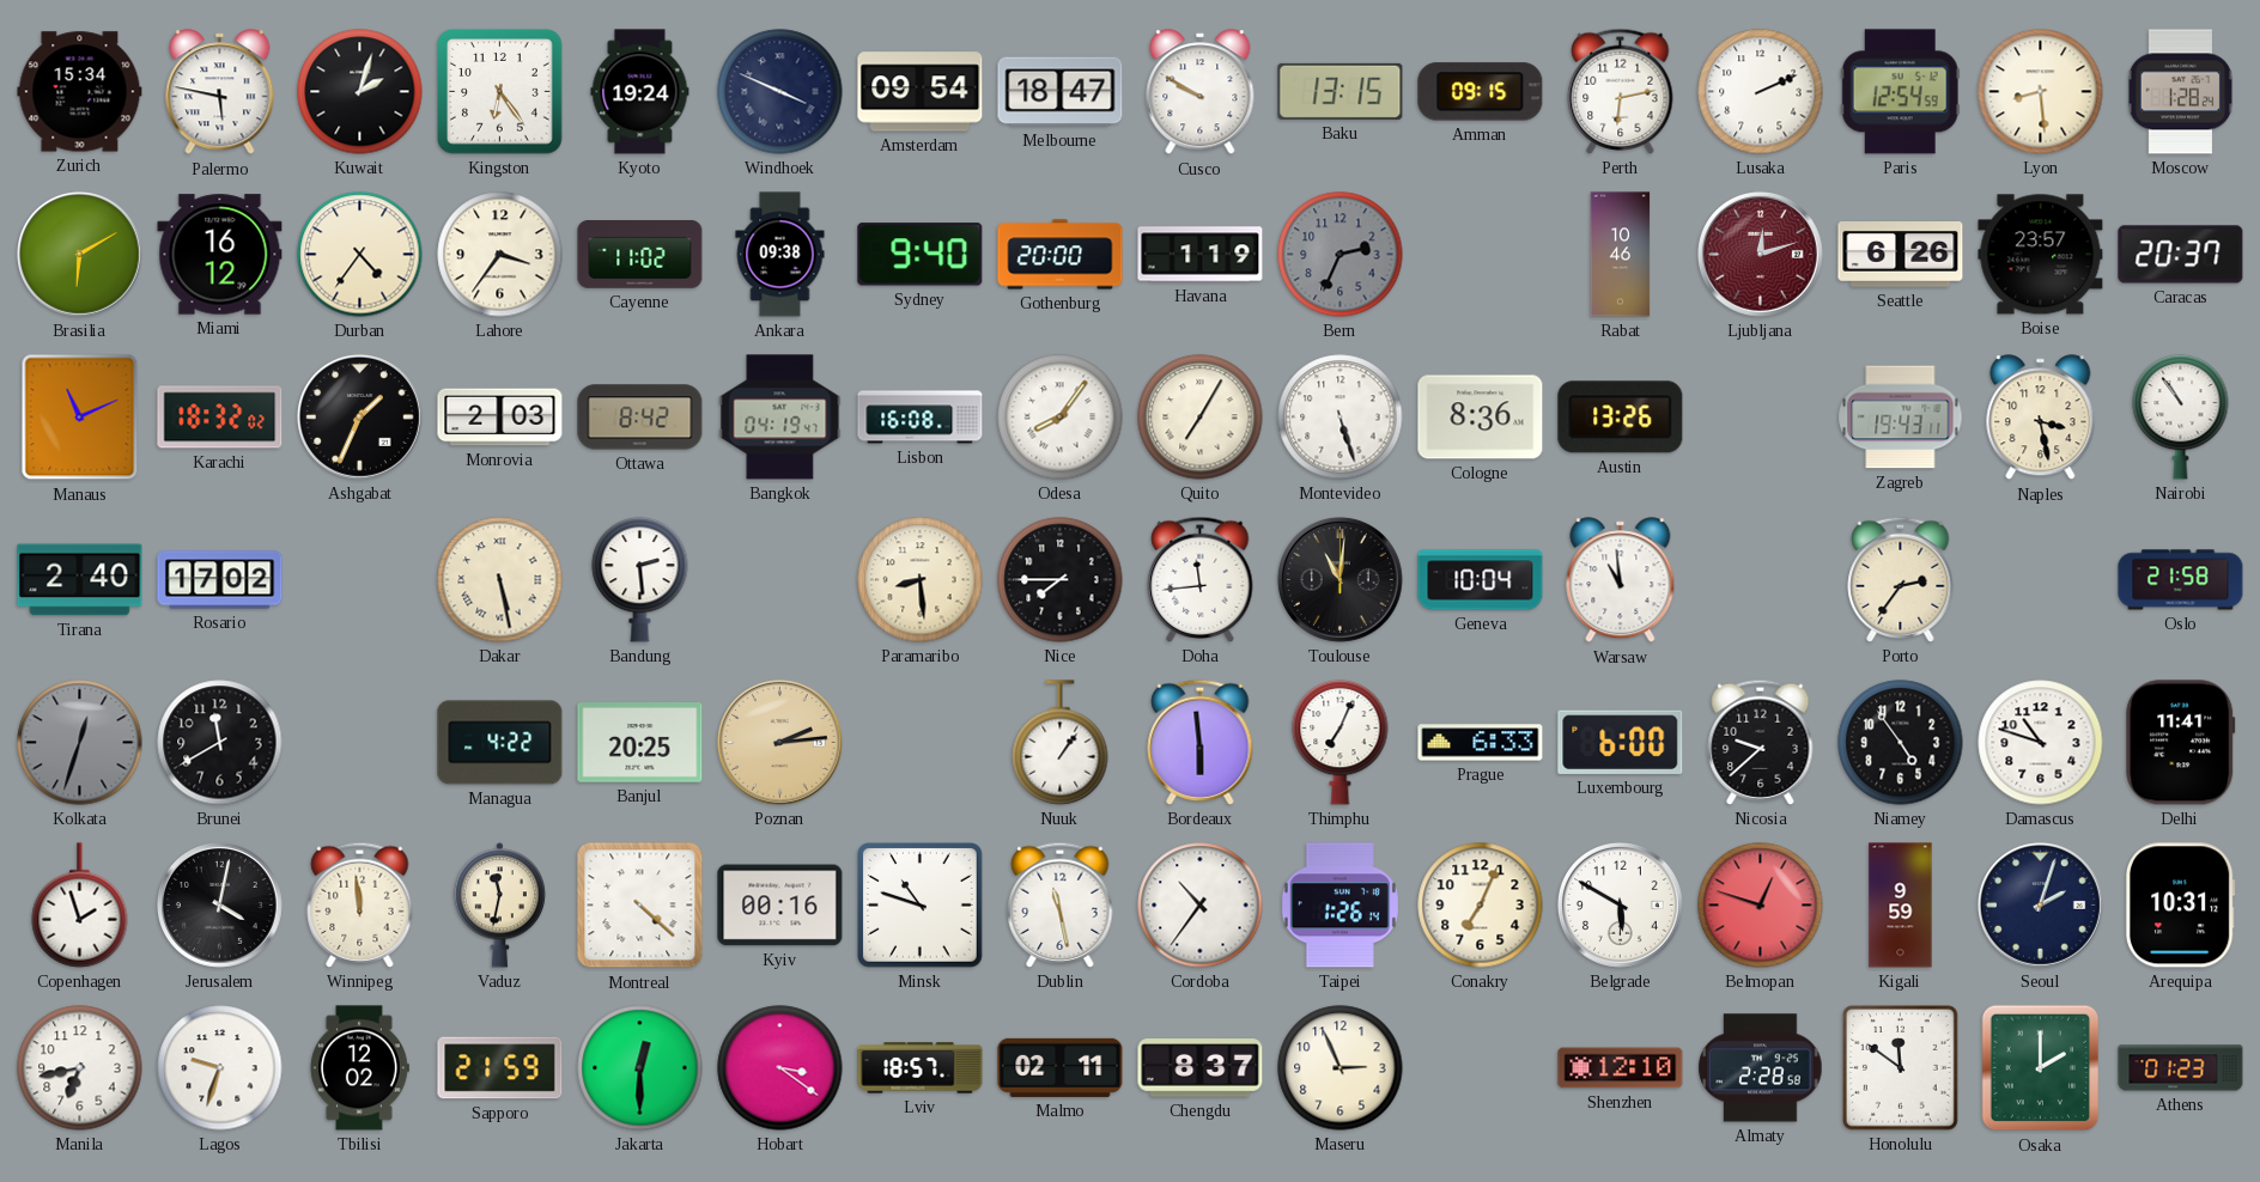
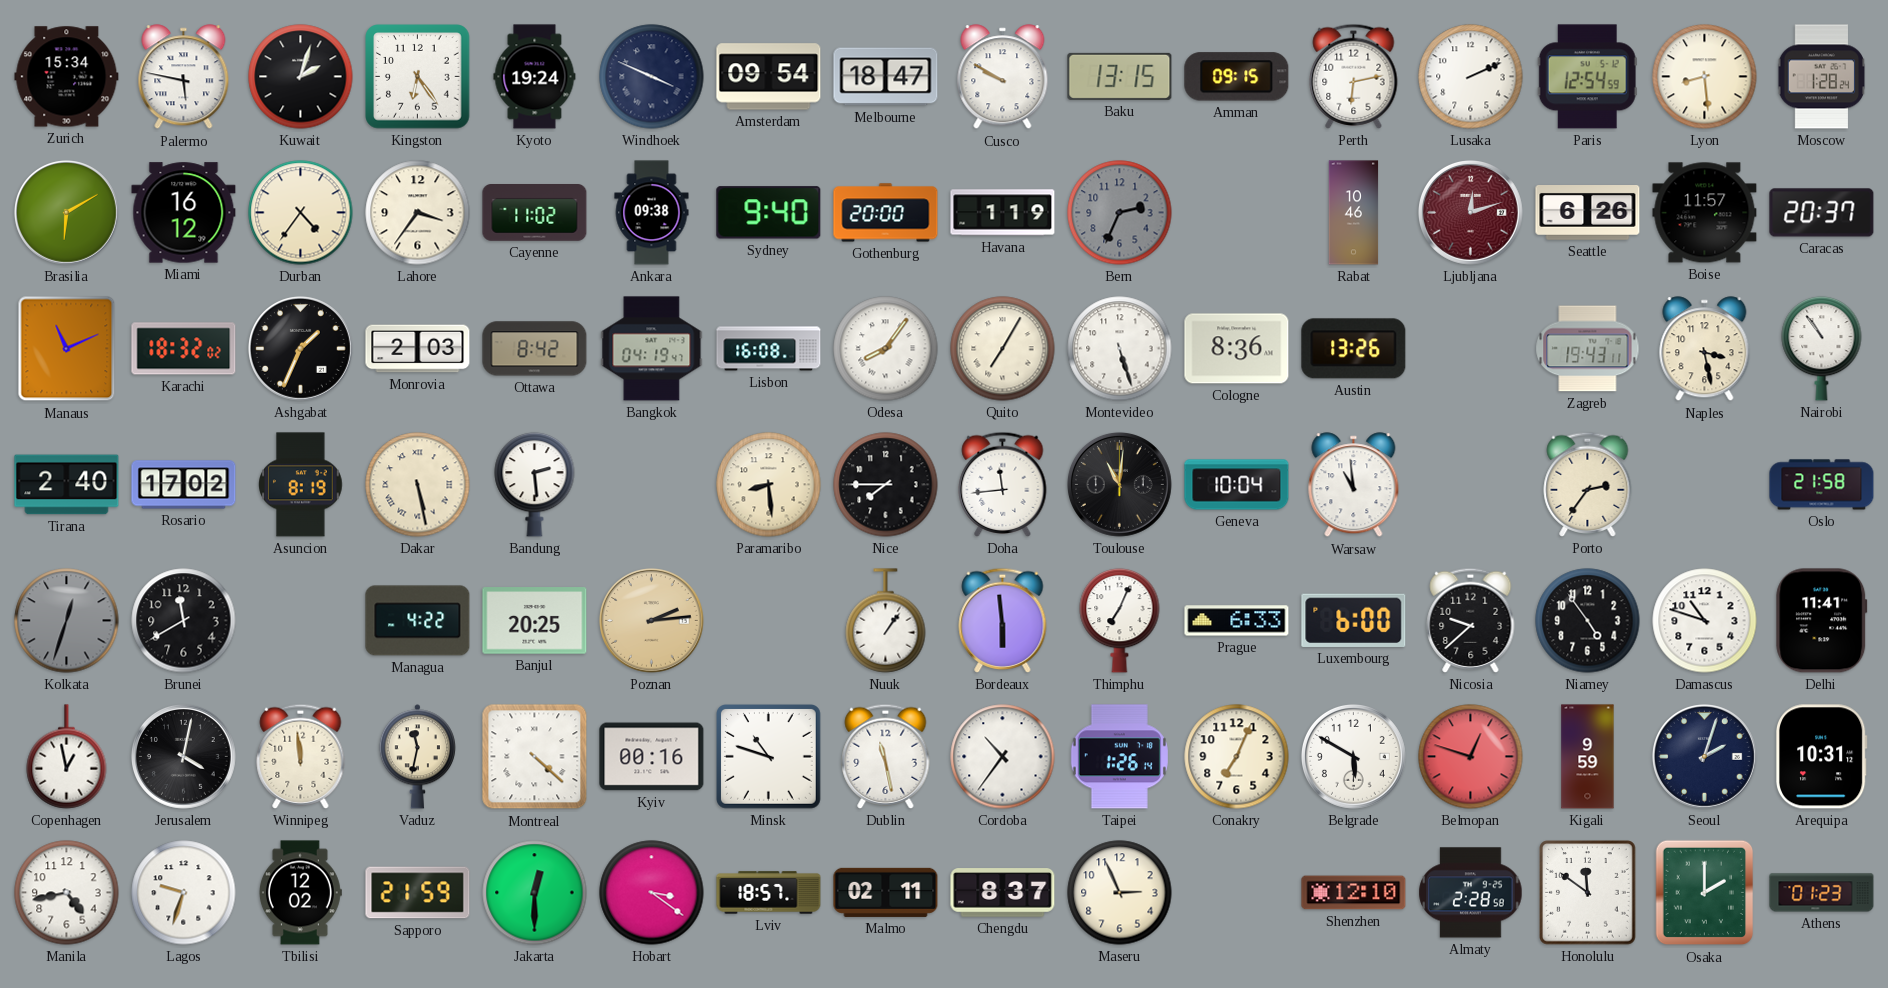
Boise: 23:57 -> 11:57
Asuncion: none -> 8:19
Copenhagen: 1:57 -> 12:58
Manila: 6:43 -> 4:43
